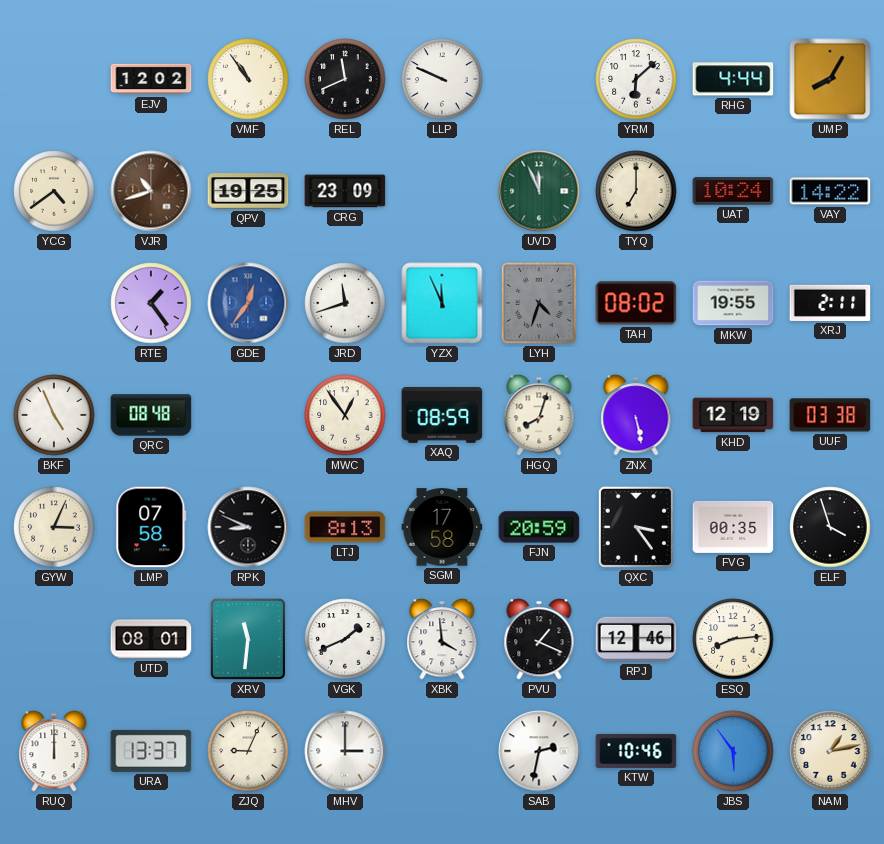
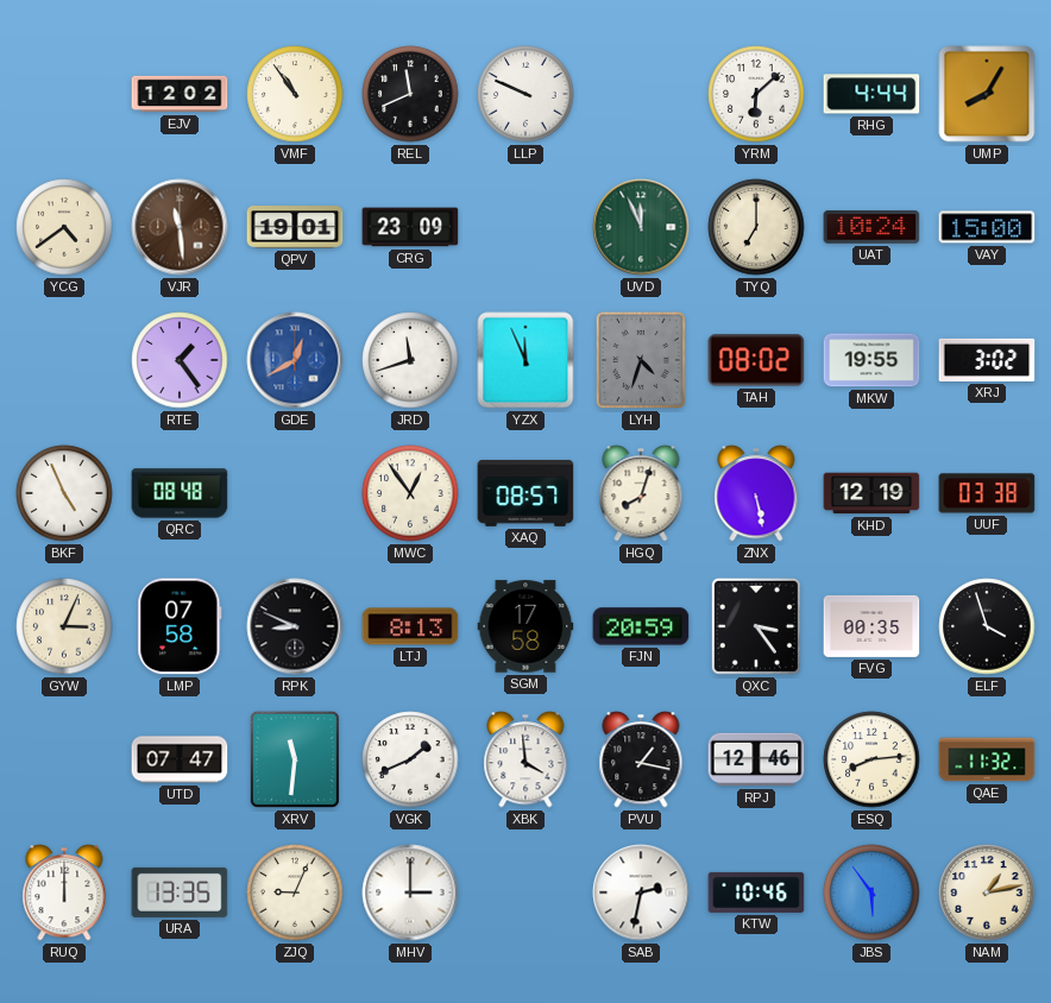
VJR: 10:42 -> 11:29
QPV: 19:25 -> 19:01
VAY: 14:22 -> 15:00
GDE: 12:36 -> 12:40
XRJ: 2:11 -> 3:02
XAQ: 08:59 -> 08:57
UTD: 08:01 -> 07:47
PVU: 1:19 -> 1:17
QAE: none -> 11:32
URA: 13:37 -> 13:35
